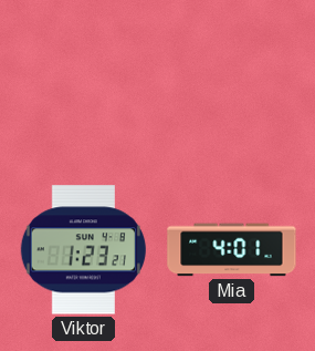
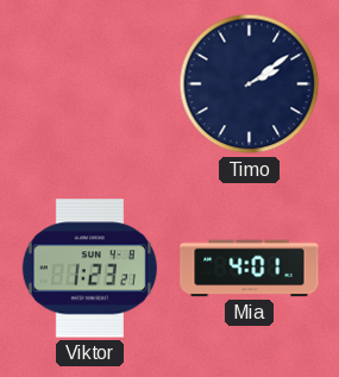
Timo: none -> 2:09
